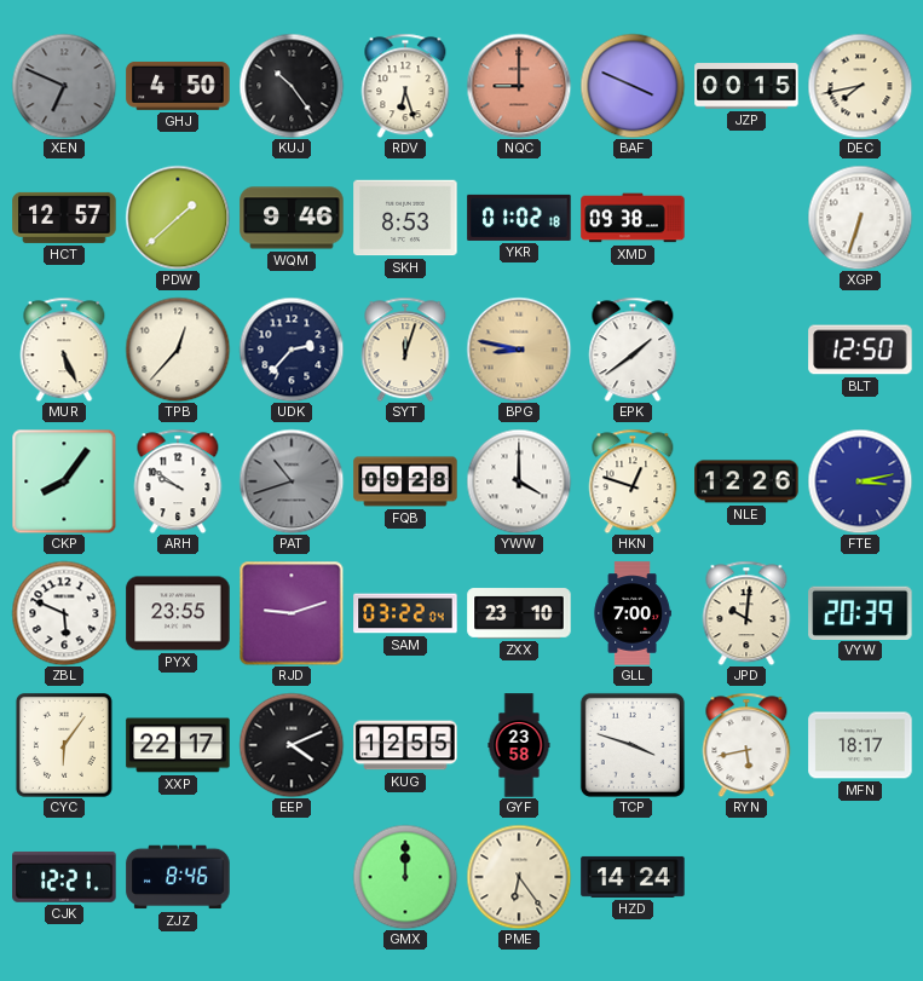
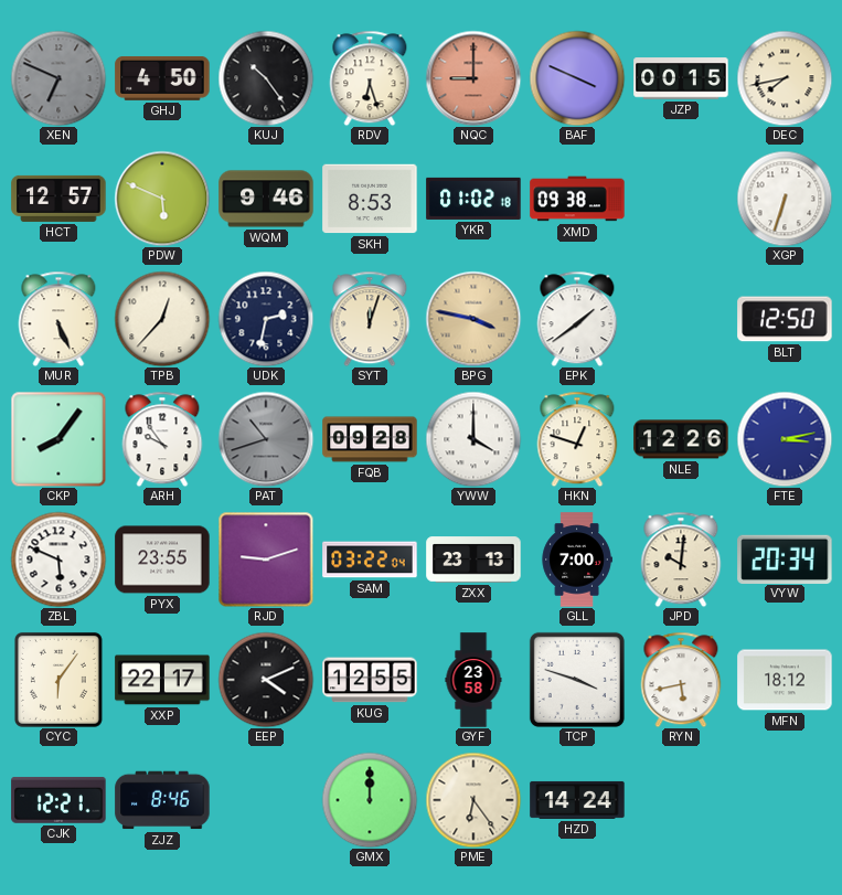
PDW: 1:38 -> 5:49
UDK: 2:37 -> 2:32
BPG: 8:47 -> 3:47
ARH: 9:51 -> 9:54
ZXX: 23:10 -> 23:13
VYW: 20:39 -> 20:34
MFN: 18:17 -> 18:12
